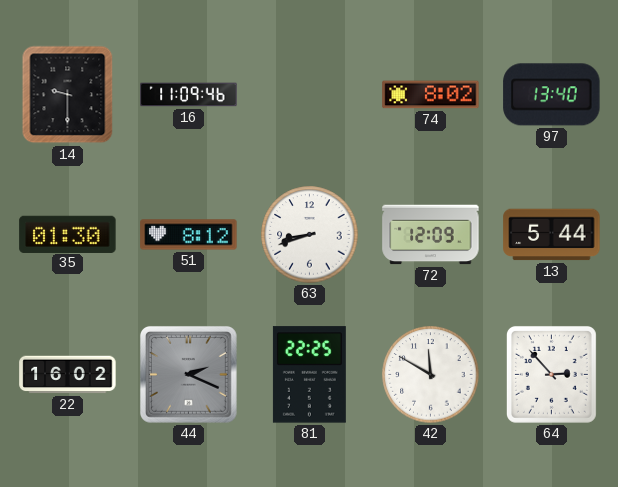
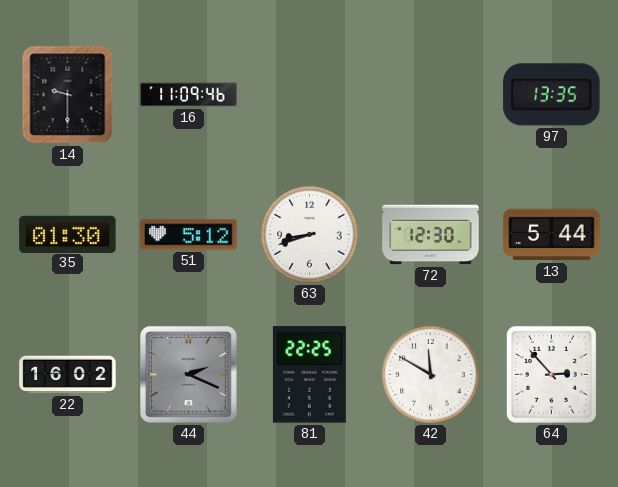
74: 8:02 -> none
97: 13:40 -> 13:35
51: 8:12 -> 5:12
72: 12:09 -> 12:30
